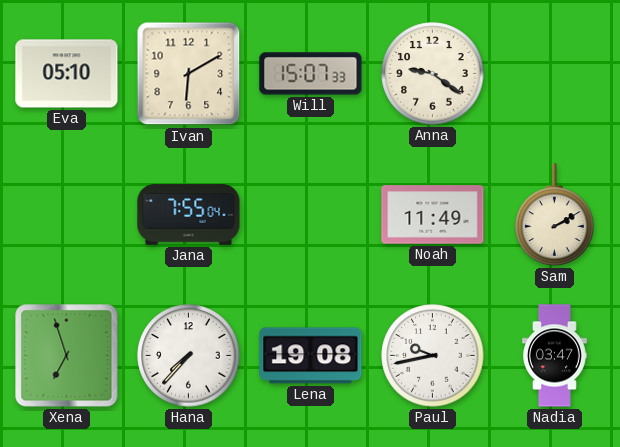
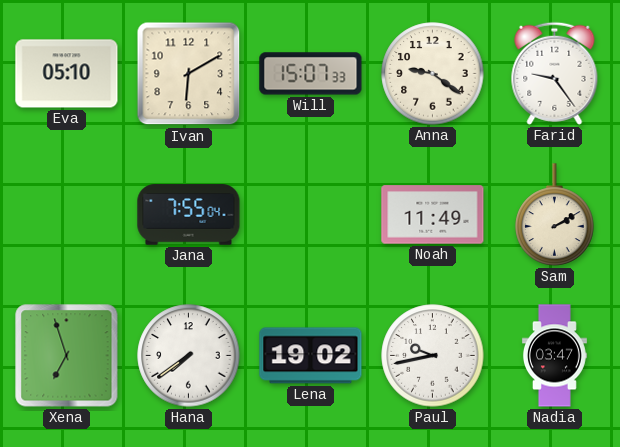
Farid: none -> 9:24
Hana: 7:37 -> 7:39
Lena: 19:08 -> 19:02
